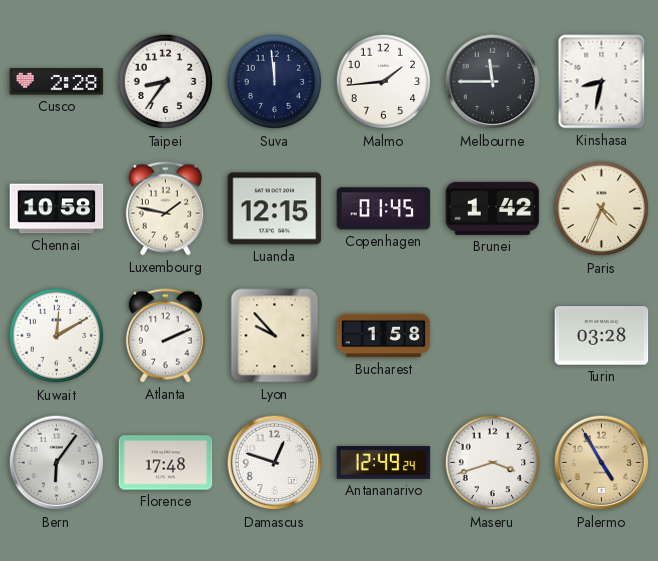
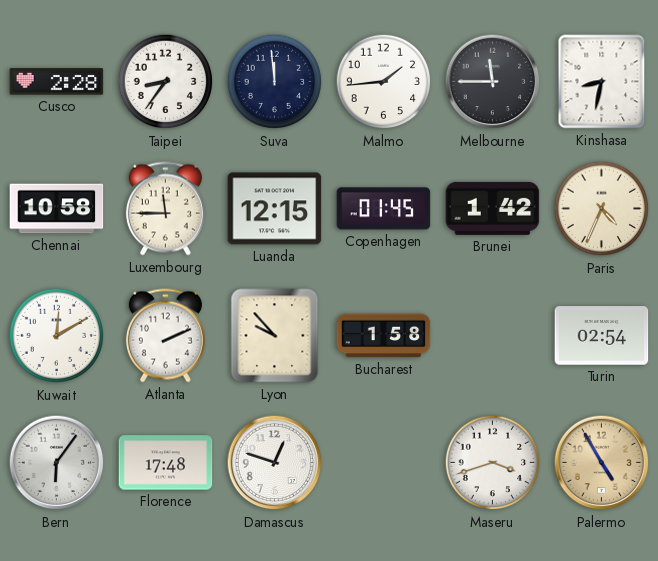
Luxembourg: 1:47 -> 11:45
Turin: 03:28 -> 02:54
Antananarivo: 12:49 -> none
